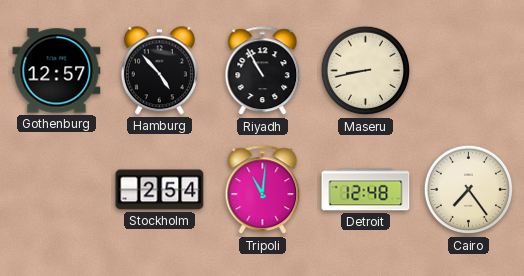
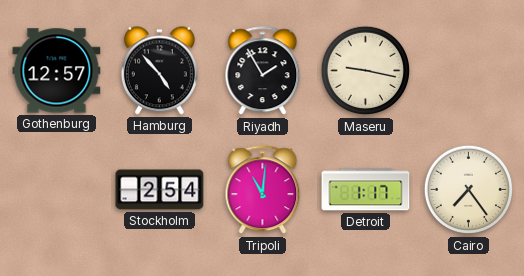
Riyadh: 10:55 -> 1:55
Maseru: 8:43 -> 9:17
Detroit: 12:48 -> 1:17
